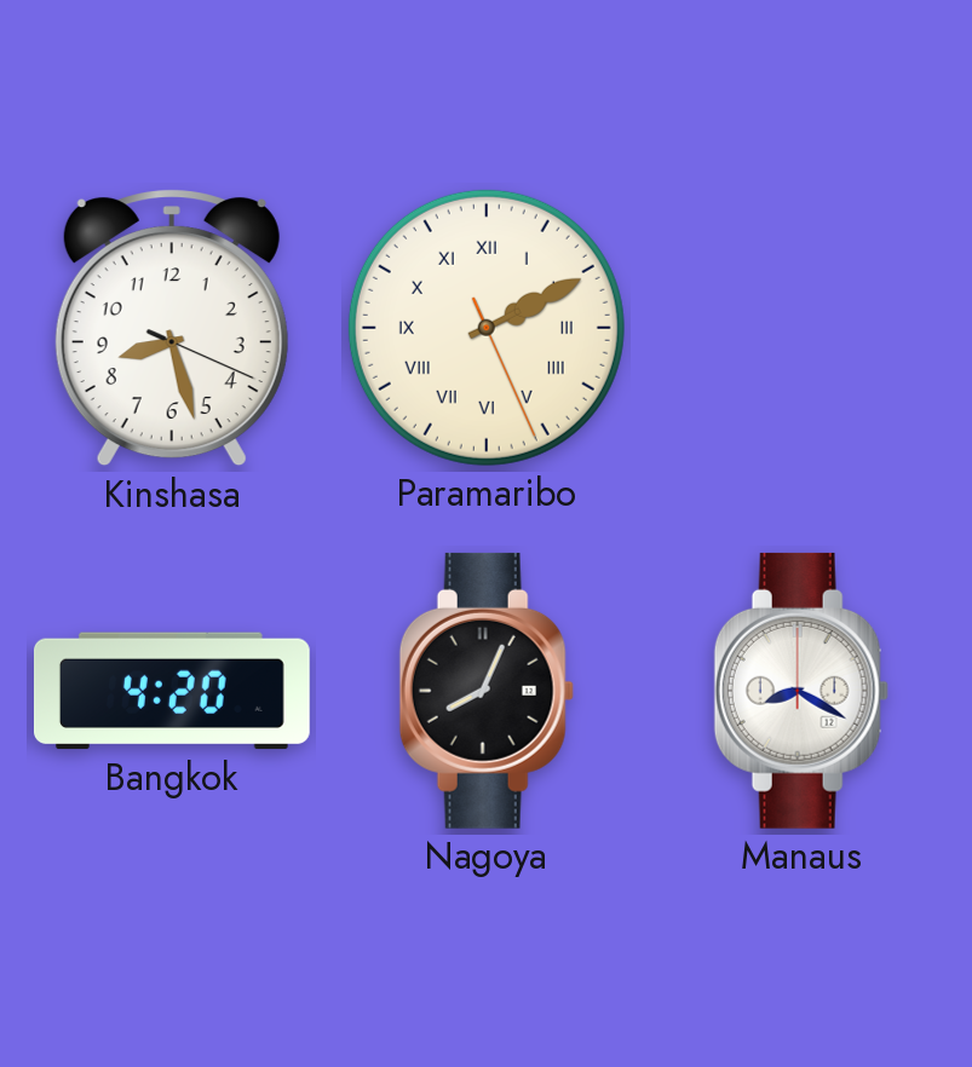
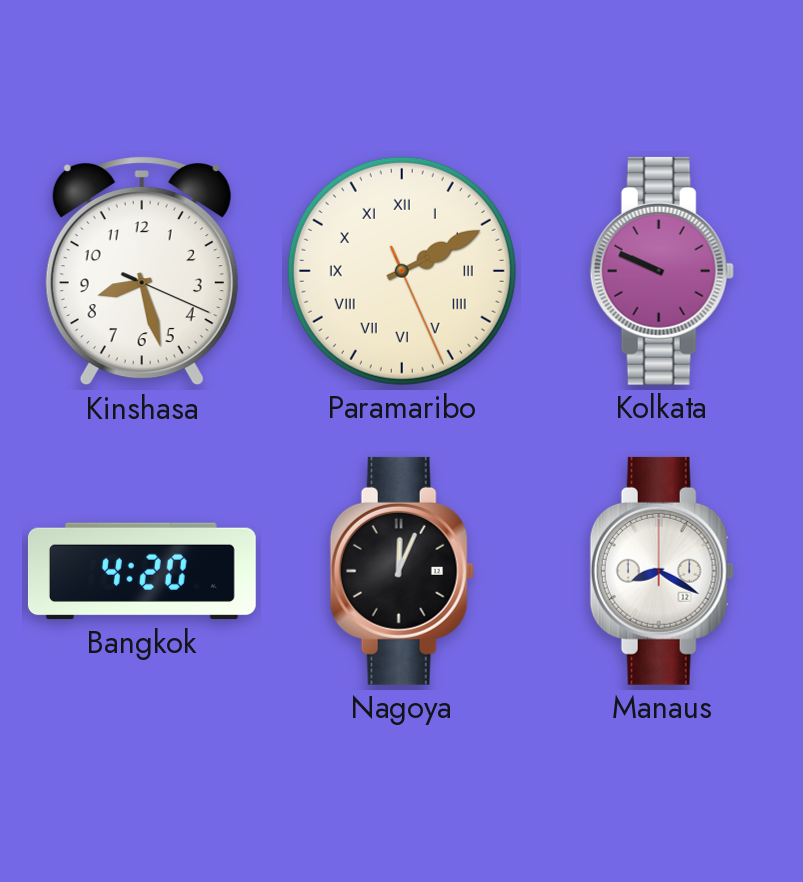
Kolkata: none -> 9:49
Nagoya: 8:04 -> 12:04
